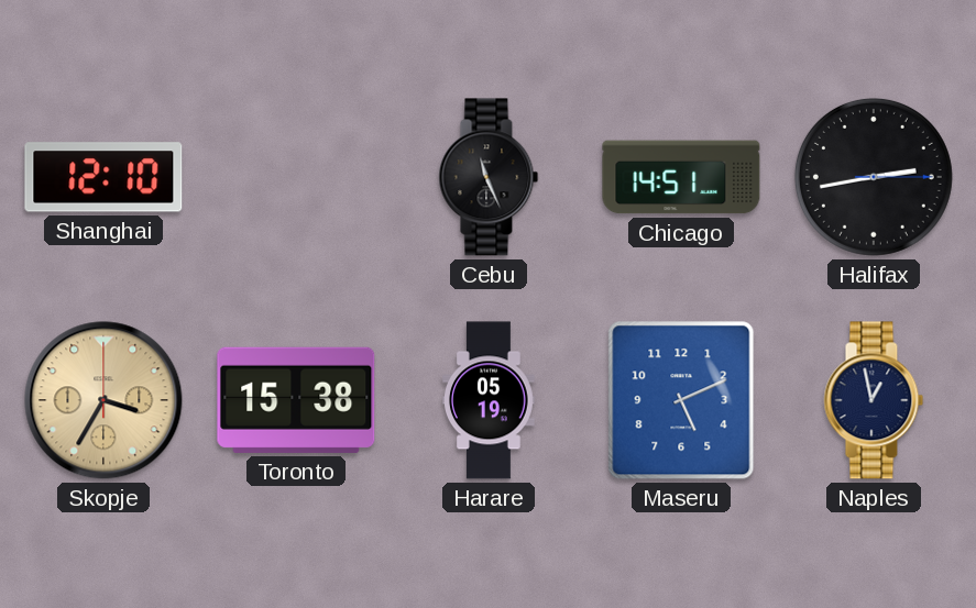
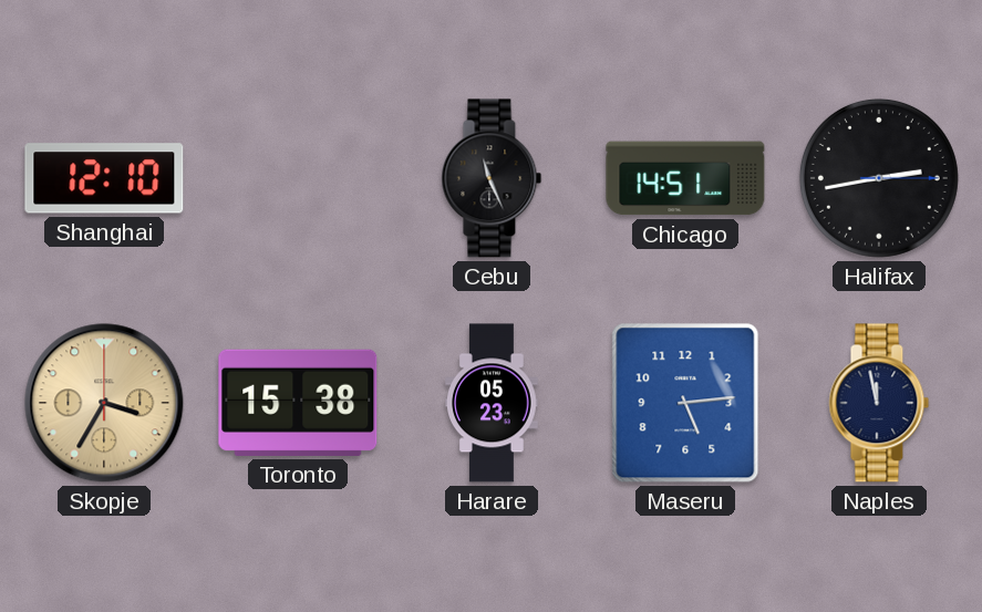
Harare: 05:19 -> 05:23
Maseru: 5:11 -> 5:14
Naples: 12:58 -> 11:58
